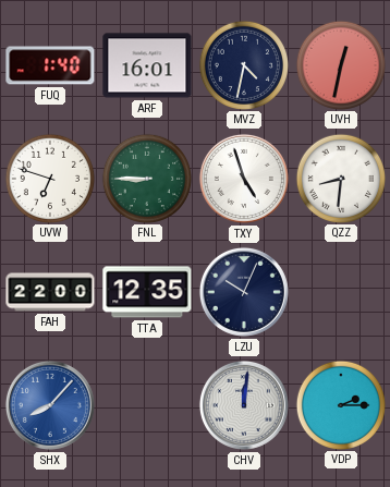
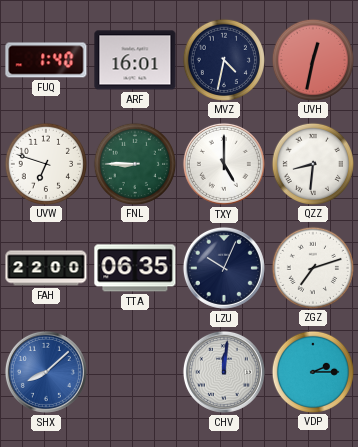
TXY: 4:57 -> 5:00
TTA: 12:35 -> 06:35
ZGZ: none -> 7:12
SHX: 8:07 -> 8:08
